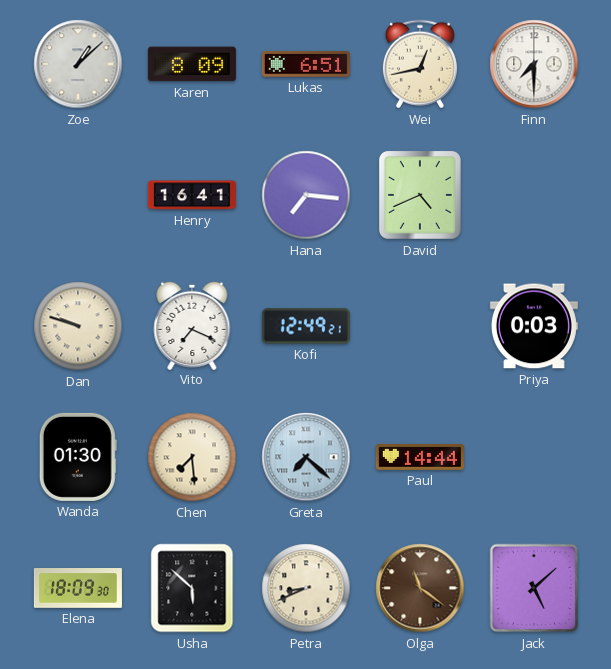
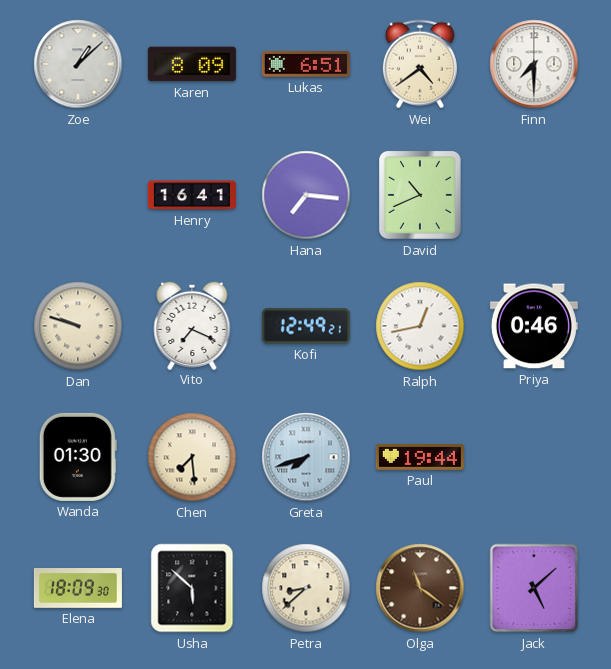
Wei: 12:43 -> 4:39
David: 4:41 -> 10:41
Ralph: none -> 12:43
Priya: 0:03 -> 0:46
Greta: 7:22 -> 7:42
Paul: 14:44 -> 19:44
Petra: 8:41 -> 8:38
